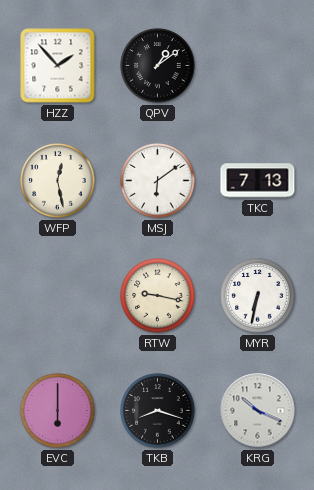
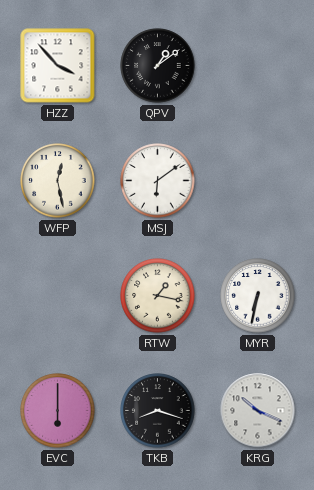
HZZ: 1:53 -> 3:53
TKC: 7:13 -> none
RTW: 9:17 -> 1:17
